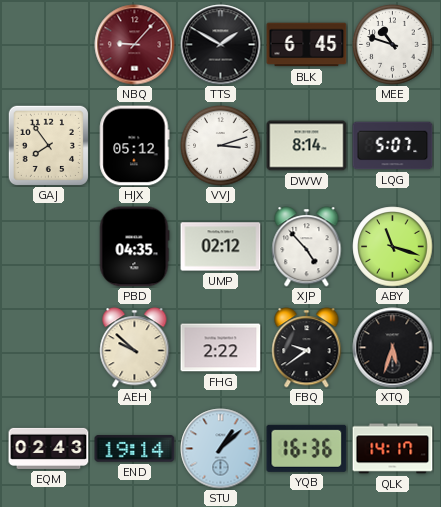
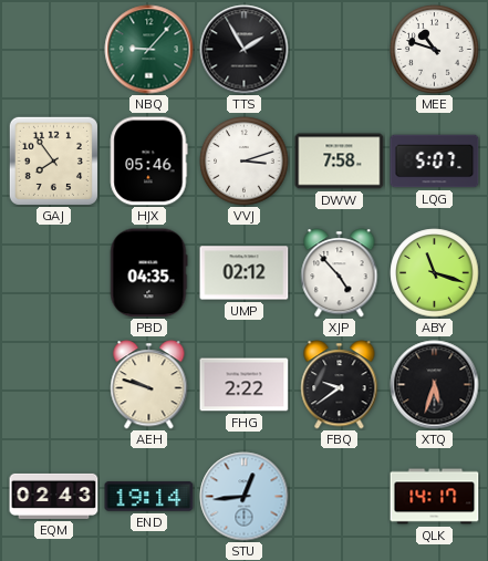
NBQ dial: burgundy -> green
TTS: 1:50 -> 1:55
BLK: 6:45 -> none
HJX: 05:12 -> 05:46
DWW: 8:14 -> 7:58
AEH: 9:52 -> 9:48
STU: 1:08 -> 12:44
YQB: 16:36 -> none
